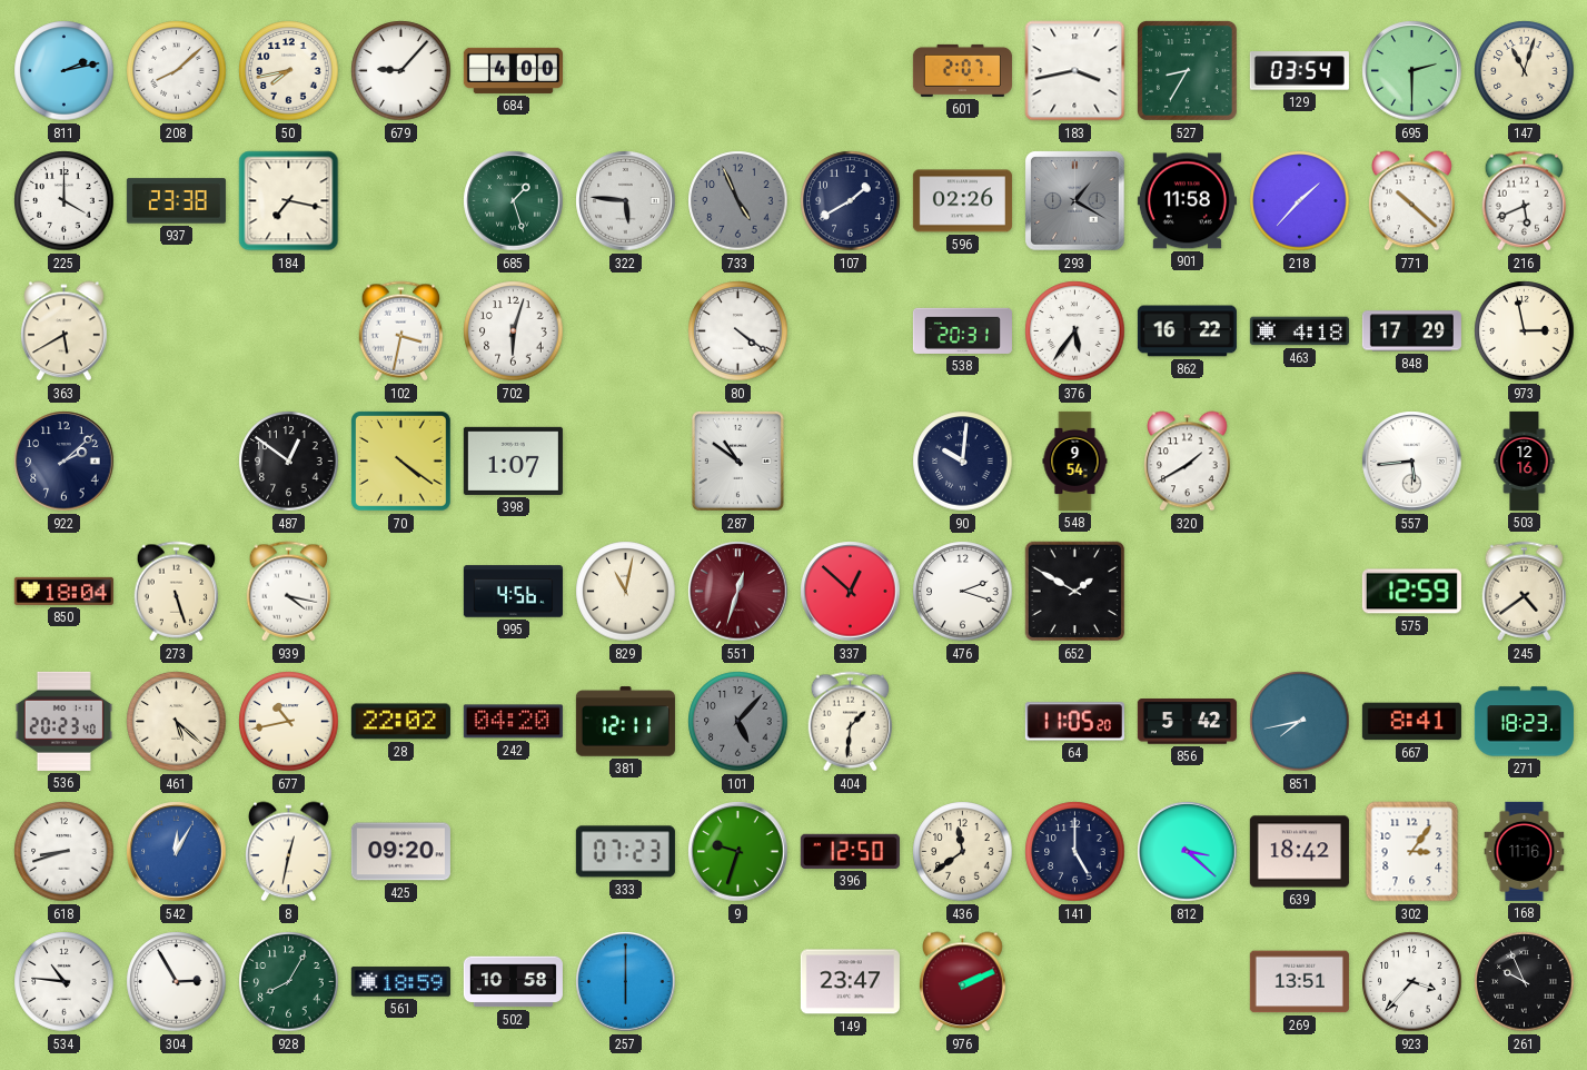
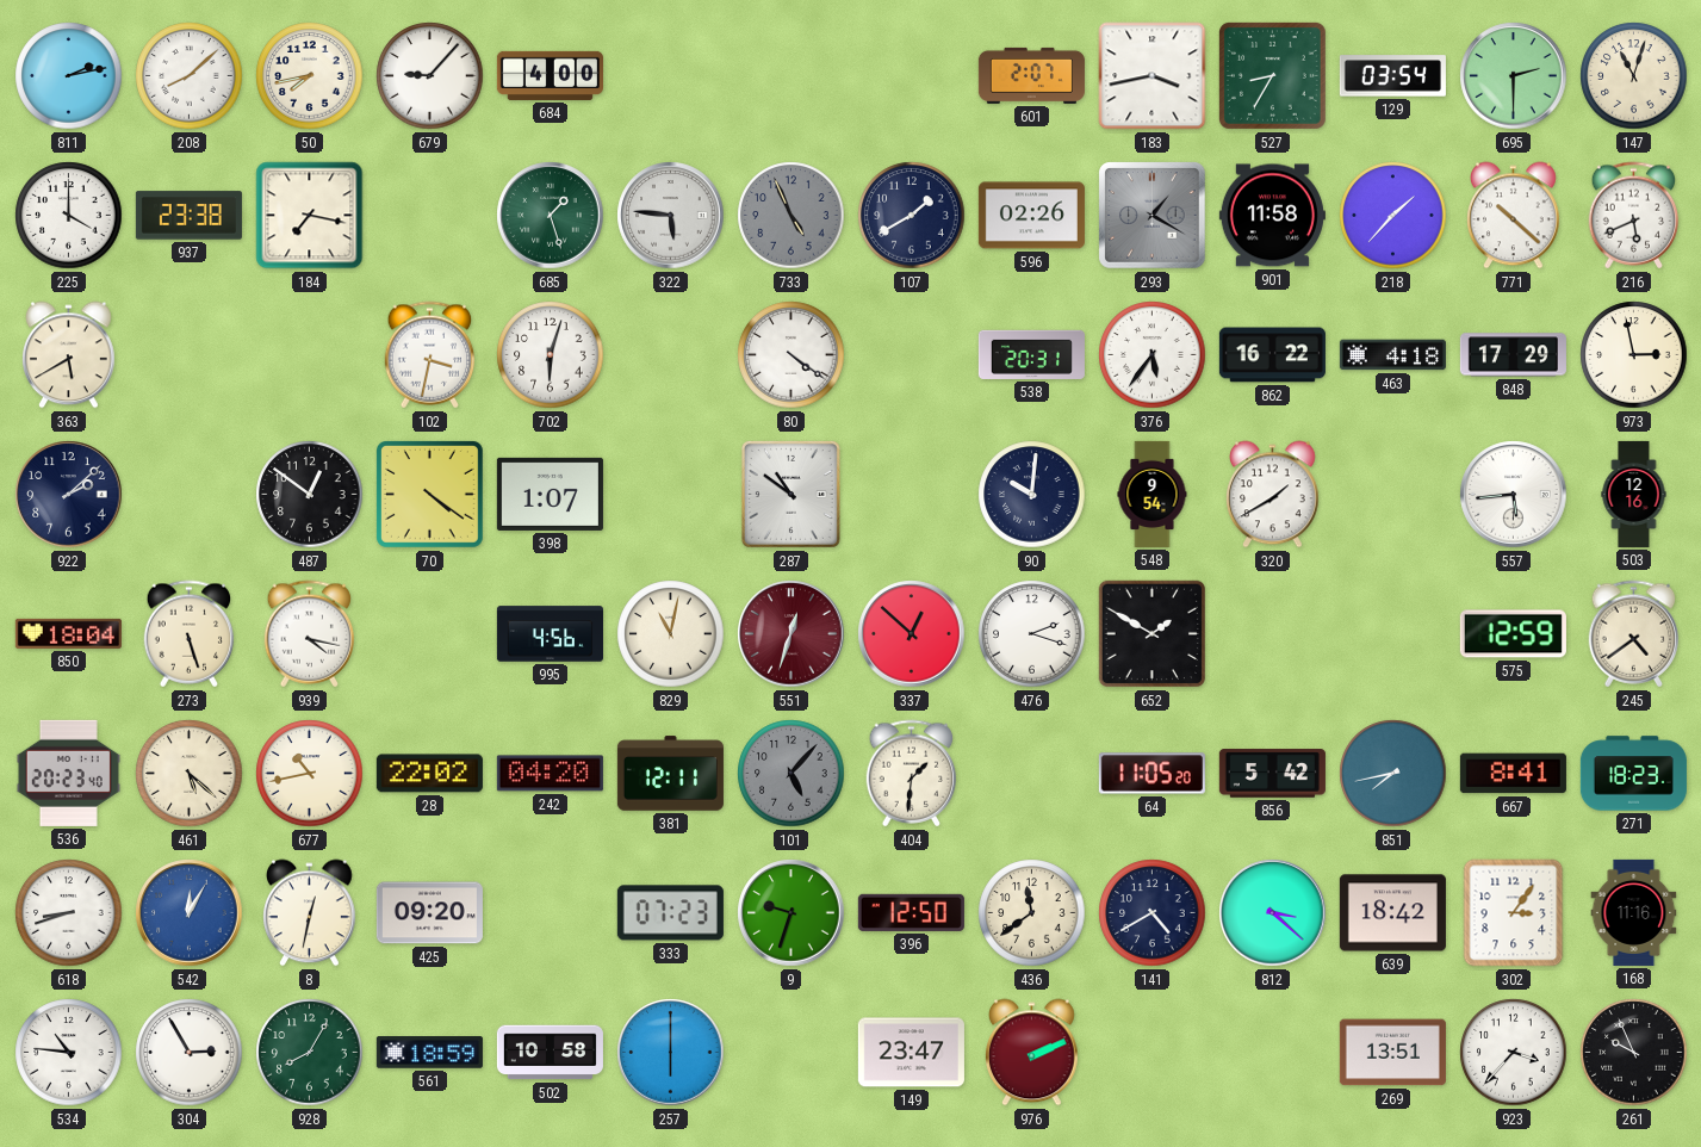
141: 5:00 -> 4:40
